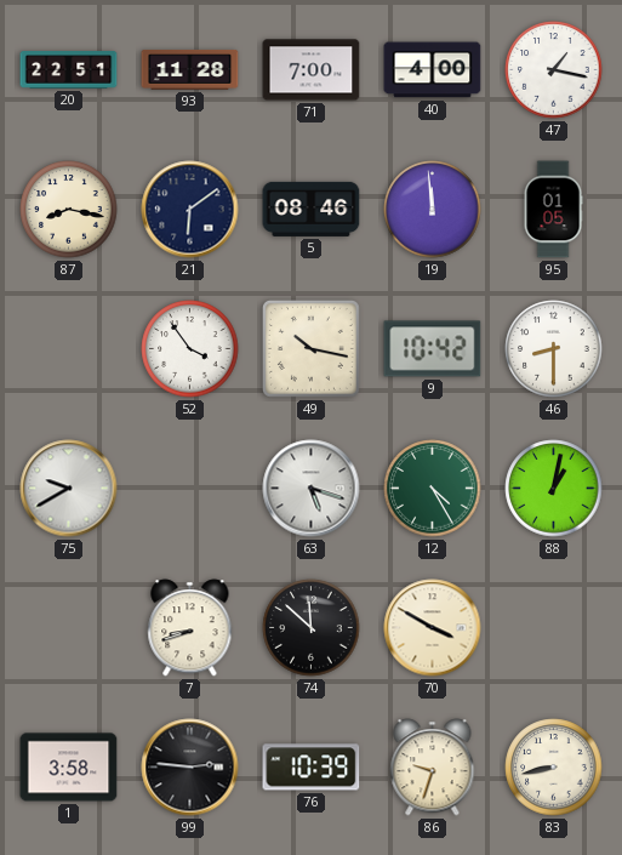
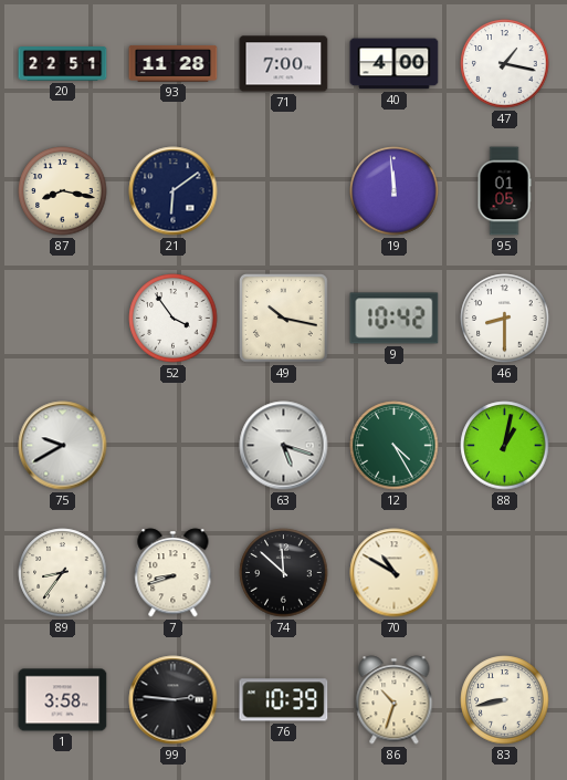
5: 08:46 -> none
89: none -> 8:36
70: 3:50 -> 10:50
86: 9:33 -> 10:33
